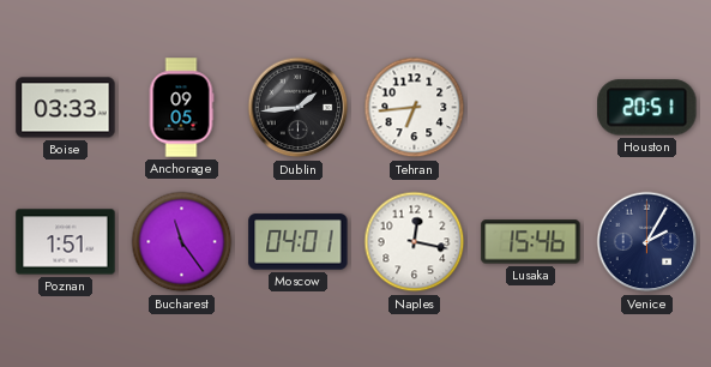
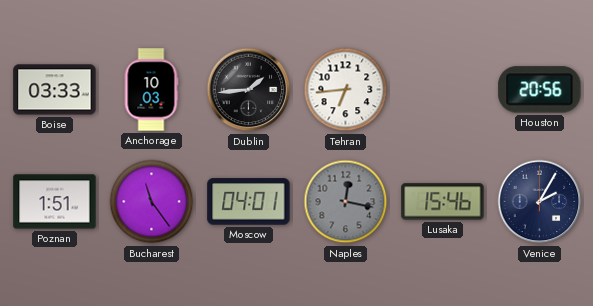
Anchorage: 09:05 -> 10:03
Houston: 20:51 -> 20:56
Naples dial: white -> grey
